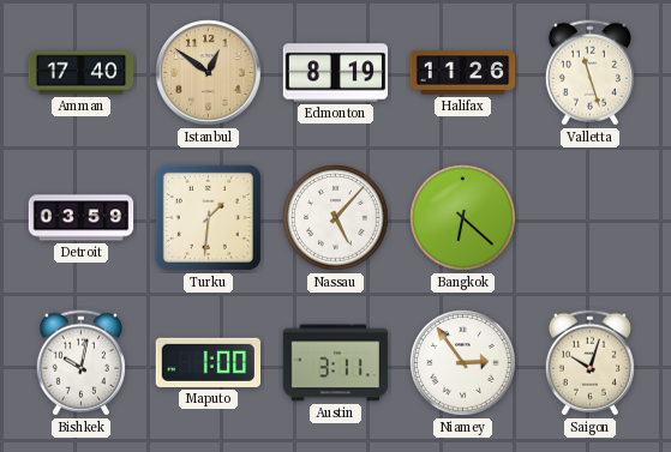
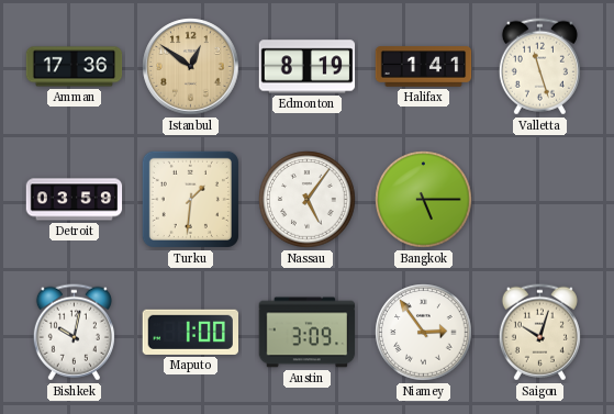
Amman: 17:40 -> 17:36
Halifax: 11:26 -> 1:41
Nassau: 5:07 -> 5:06
Bangkok: 6:22 -> 5:15
Austin: 3:11 -> 3:09
